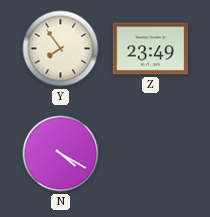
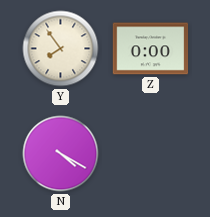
Z: 23:49 -> 0:00
